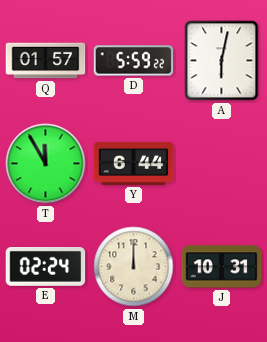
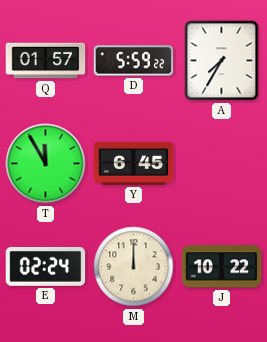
A: 6:02 -> 7:35
Y: 6:44 -> 6:45
J: 10:31 -> 10:22
